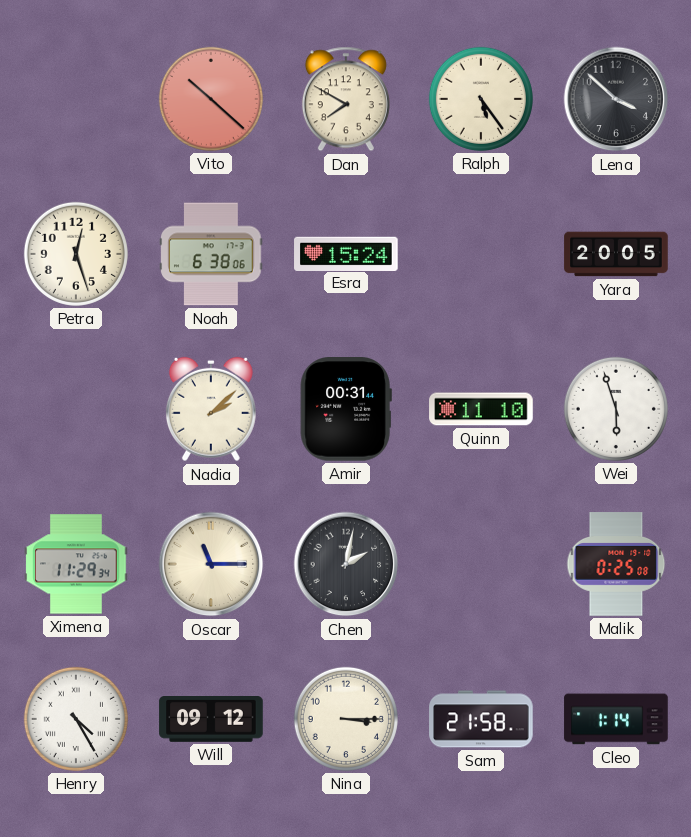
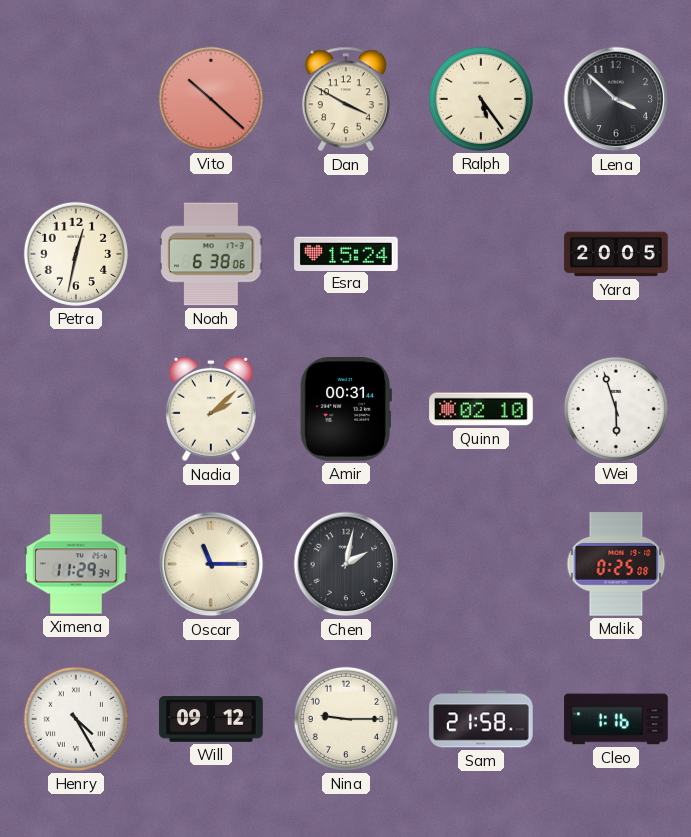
Dan: 7:50 -> 3:50
Petra: 12:27 -> 12:32
Quinn: 11:10 -> 02:10
Nina: 3:15 -> 9:15
Cleo: 1:14 -> 1:16
